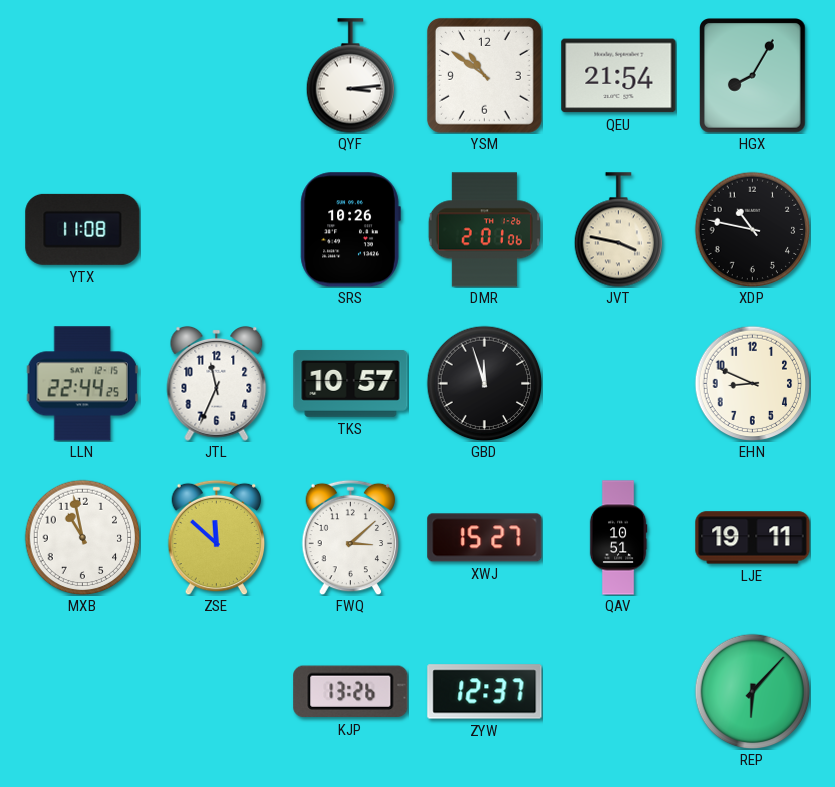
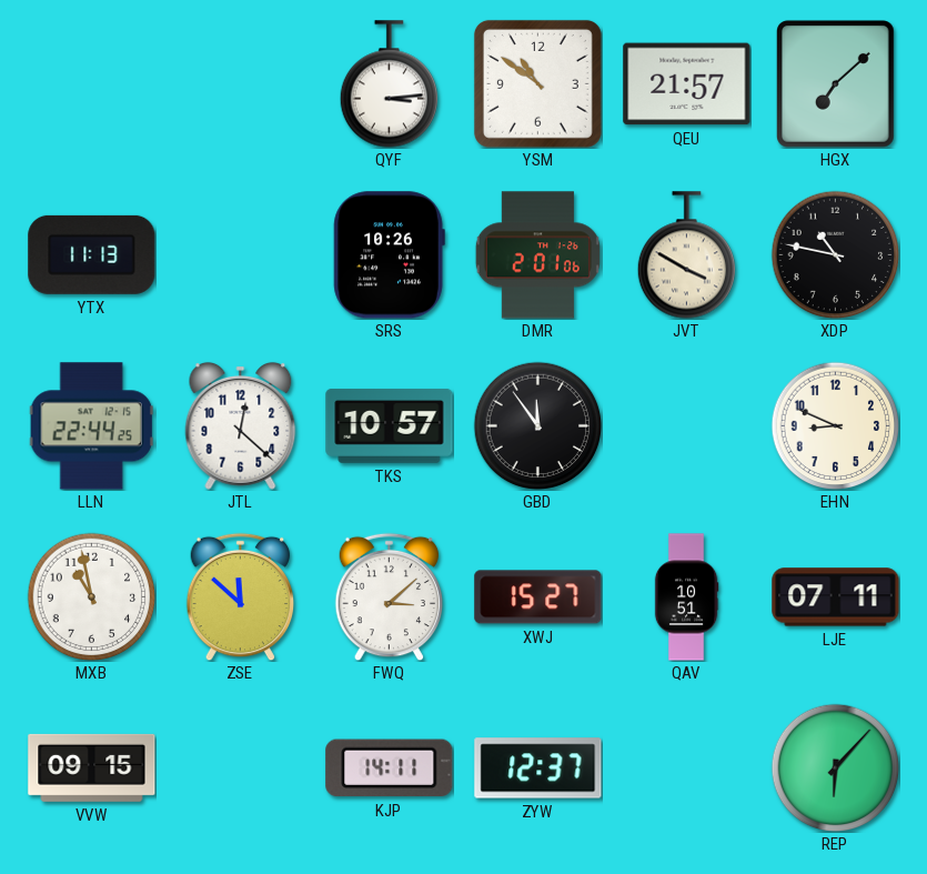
QEU: 21:54 -> 21:57
HGX: 8:05 -> 7:08
YTX: 11:08 -> 11:13
JVT: 3:47 -> 3:50
JTL: 11:34 -> 12:22
GBD: 11:57 -> 11:54
LJE: 19:11 -> 07:11
VVW: none -> 09:15
KJP: 13:26 -> 14:11
